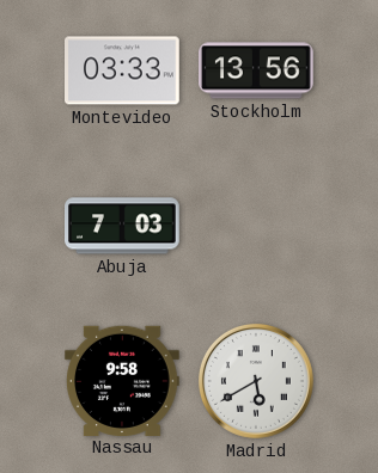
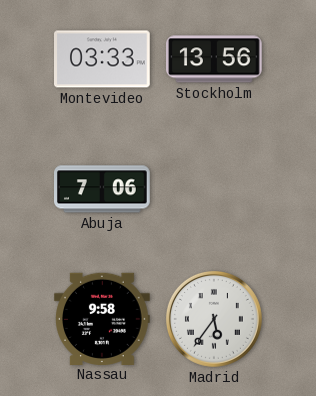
Abuja: 7:03 -> 7:06
Madrid: 5:40 -> 5:36
